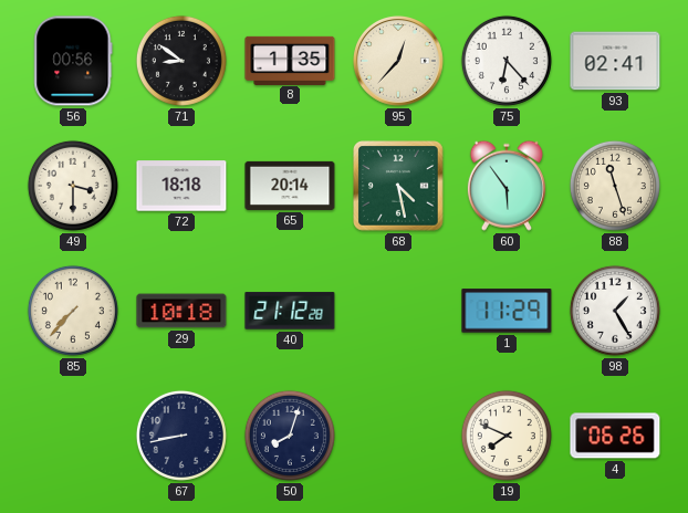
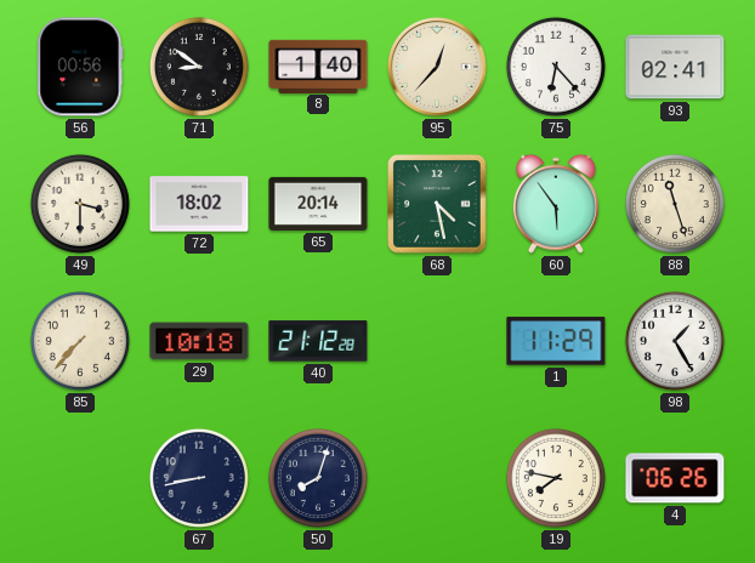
8: 1:35 -> 1:40
72: 18:18 -> 18:02
19: 7:49 -> 7:47
